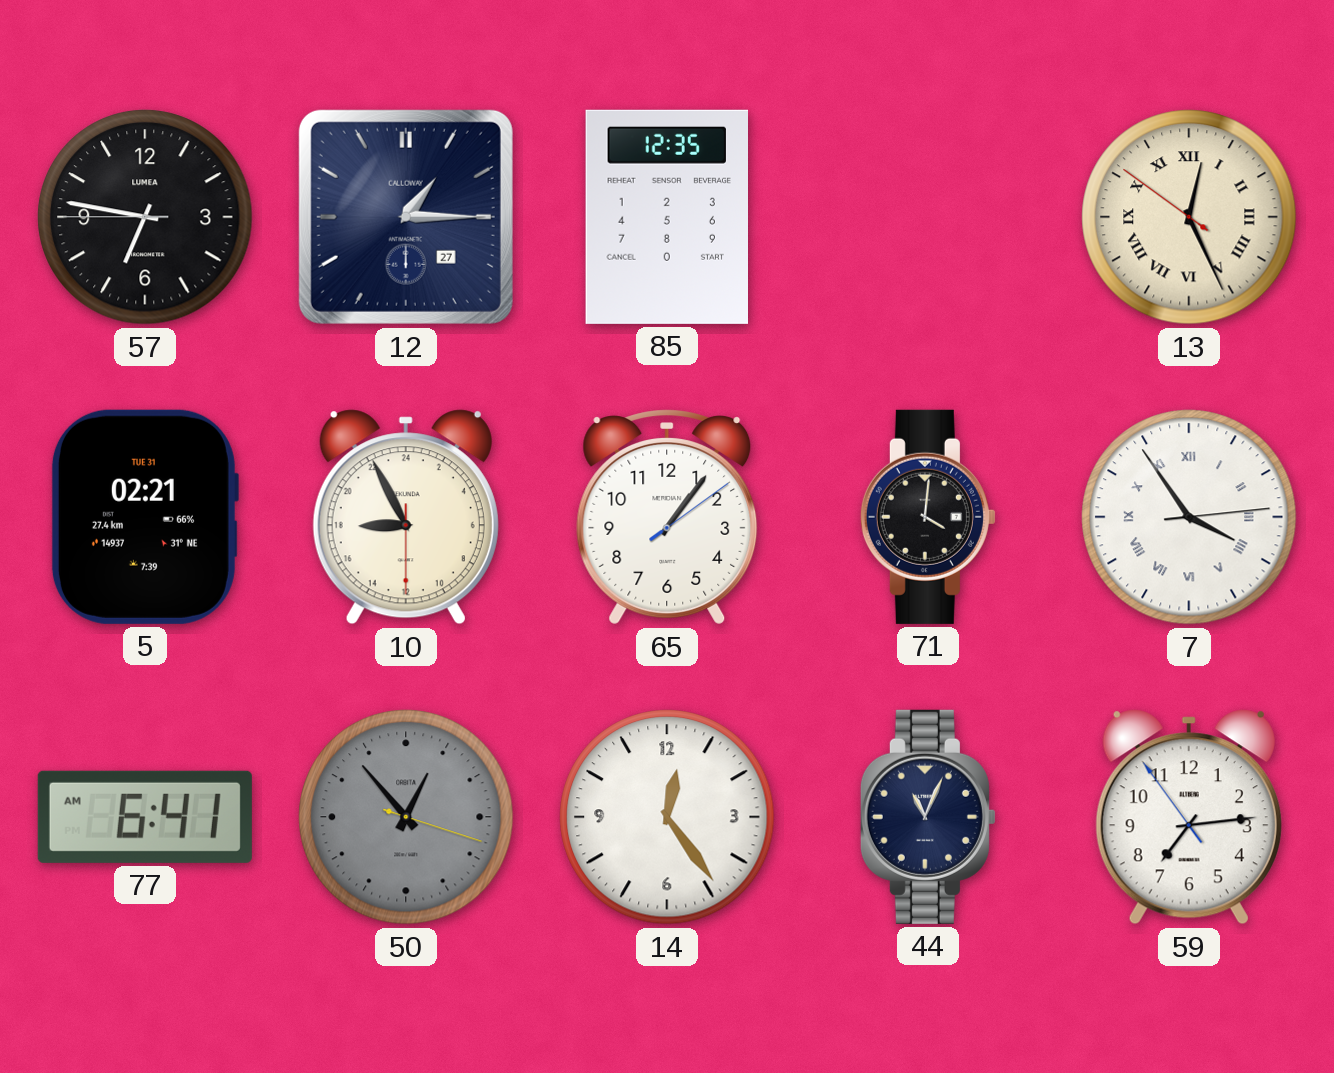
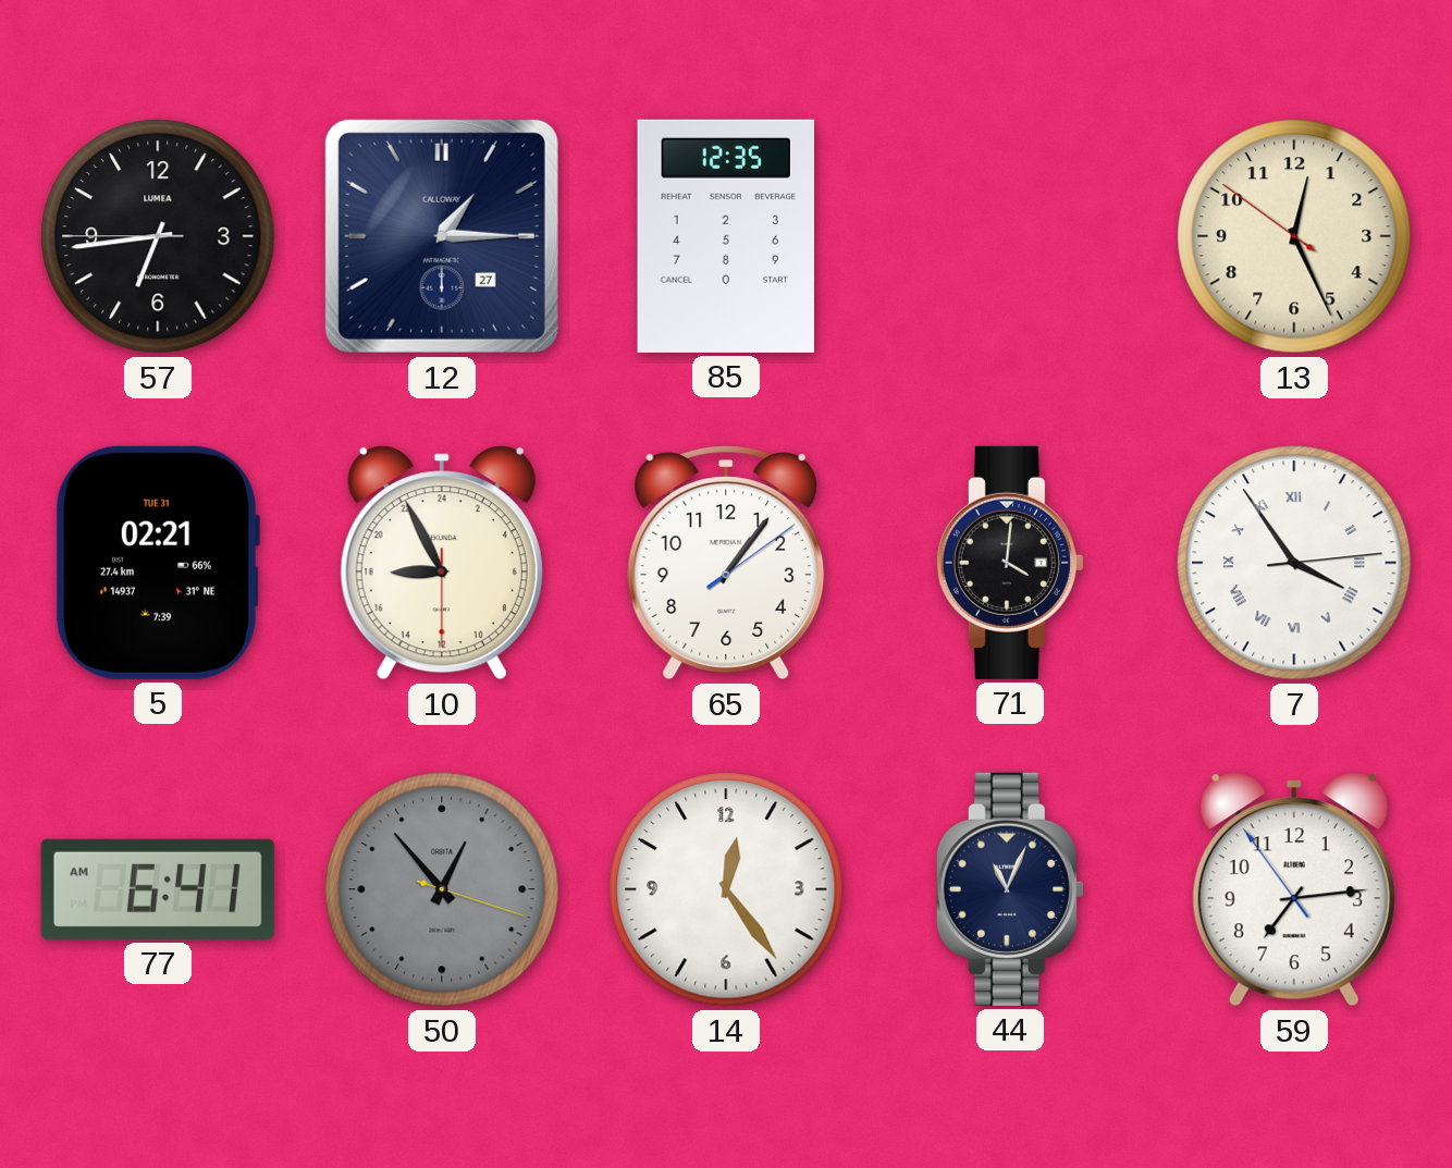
57: 6:46 -> 6:43
13 numerals: Roman -> Arabic
